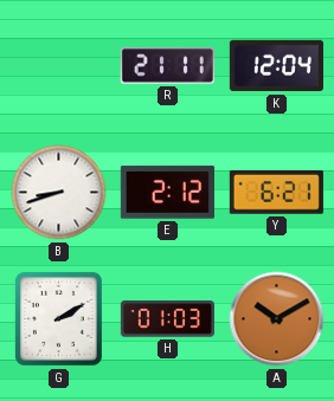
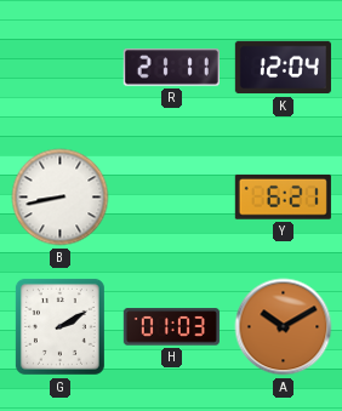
B: 8:42 -> 8:43
E: 2:12 -> none
